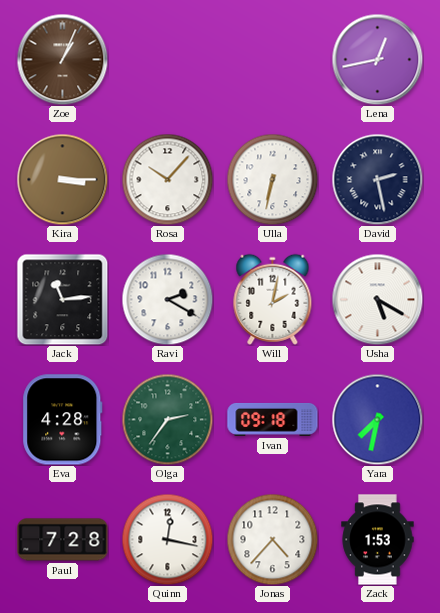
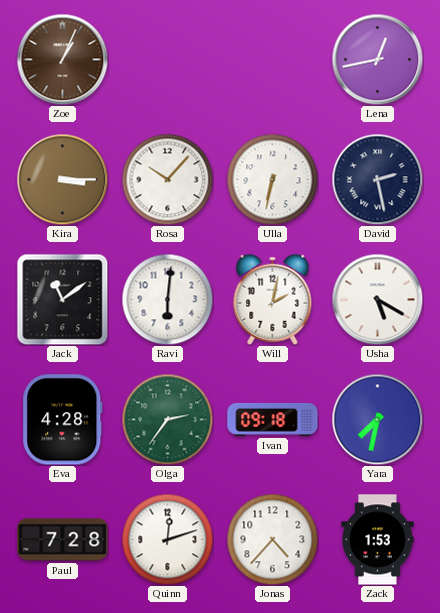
Jack: 11:14 -> 11:09
Ravi: 2:20 -> 6:01
Quinn: 12:17 -> 12:12
